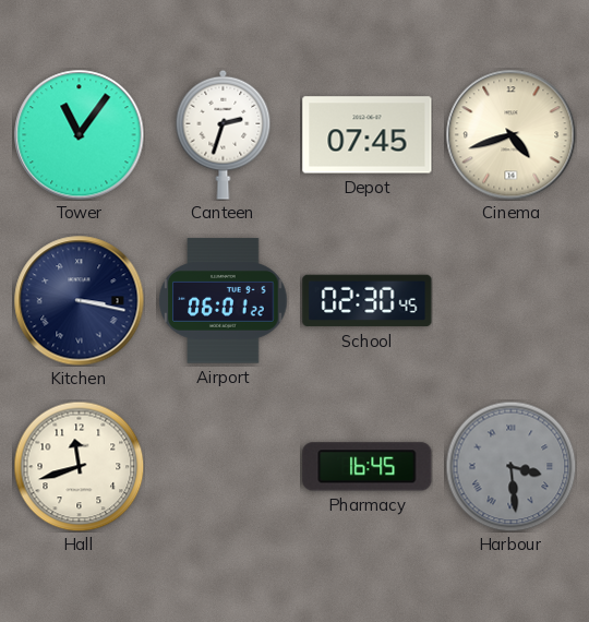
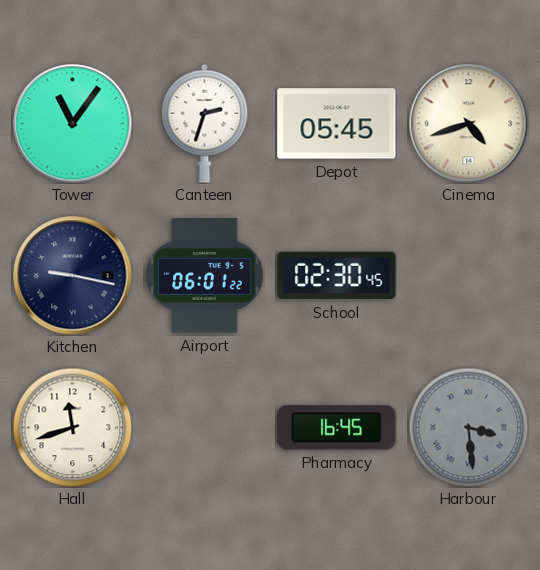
Depot: 07:45 -> 05:45
Kitchen: 3:17 -> 9:17
